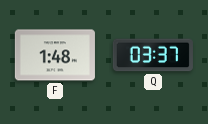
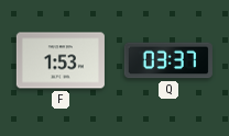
F: 1:48 -> 1:53
